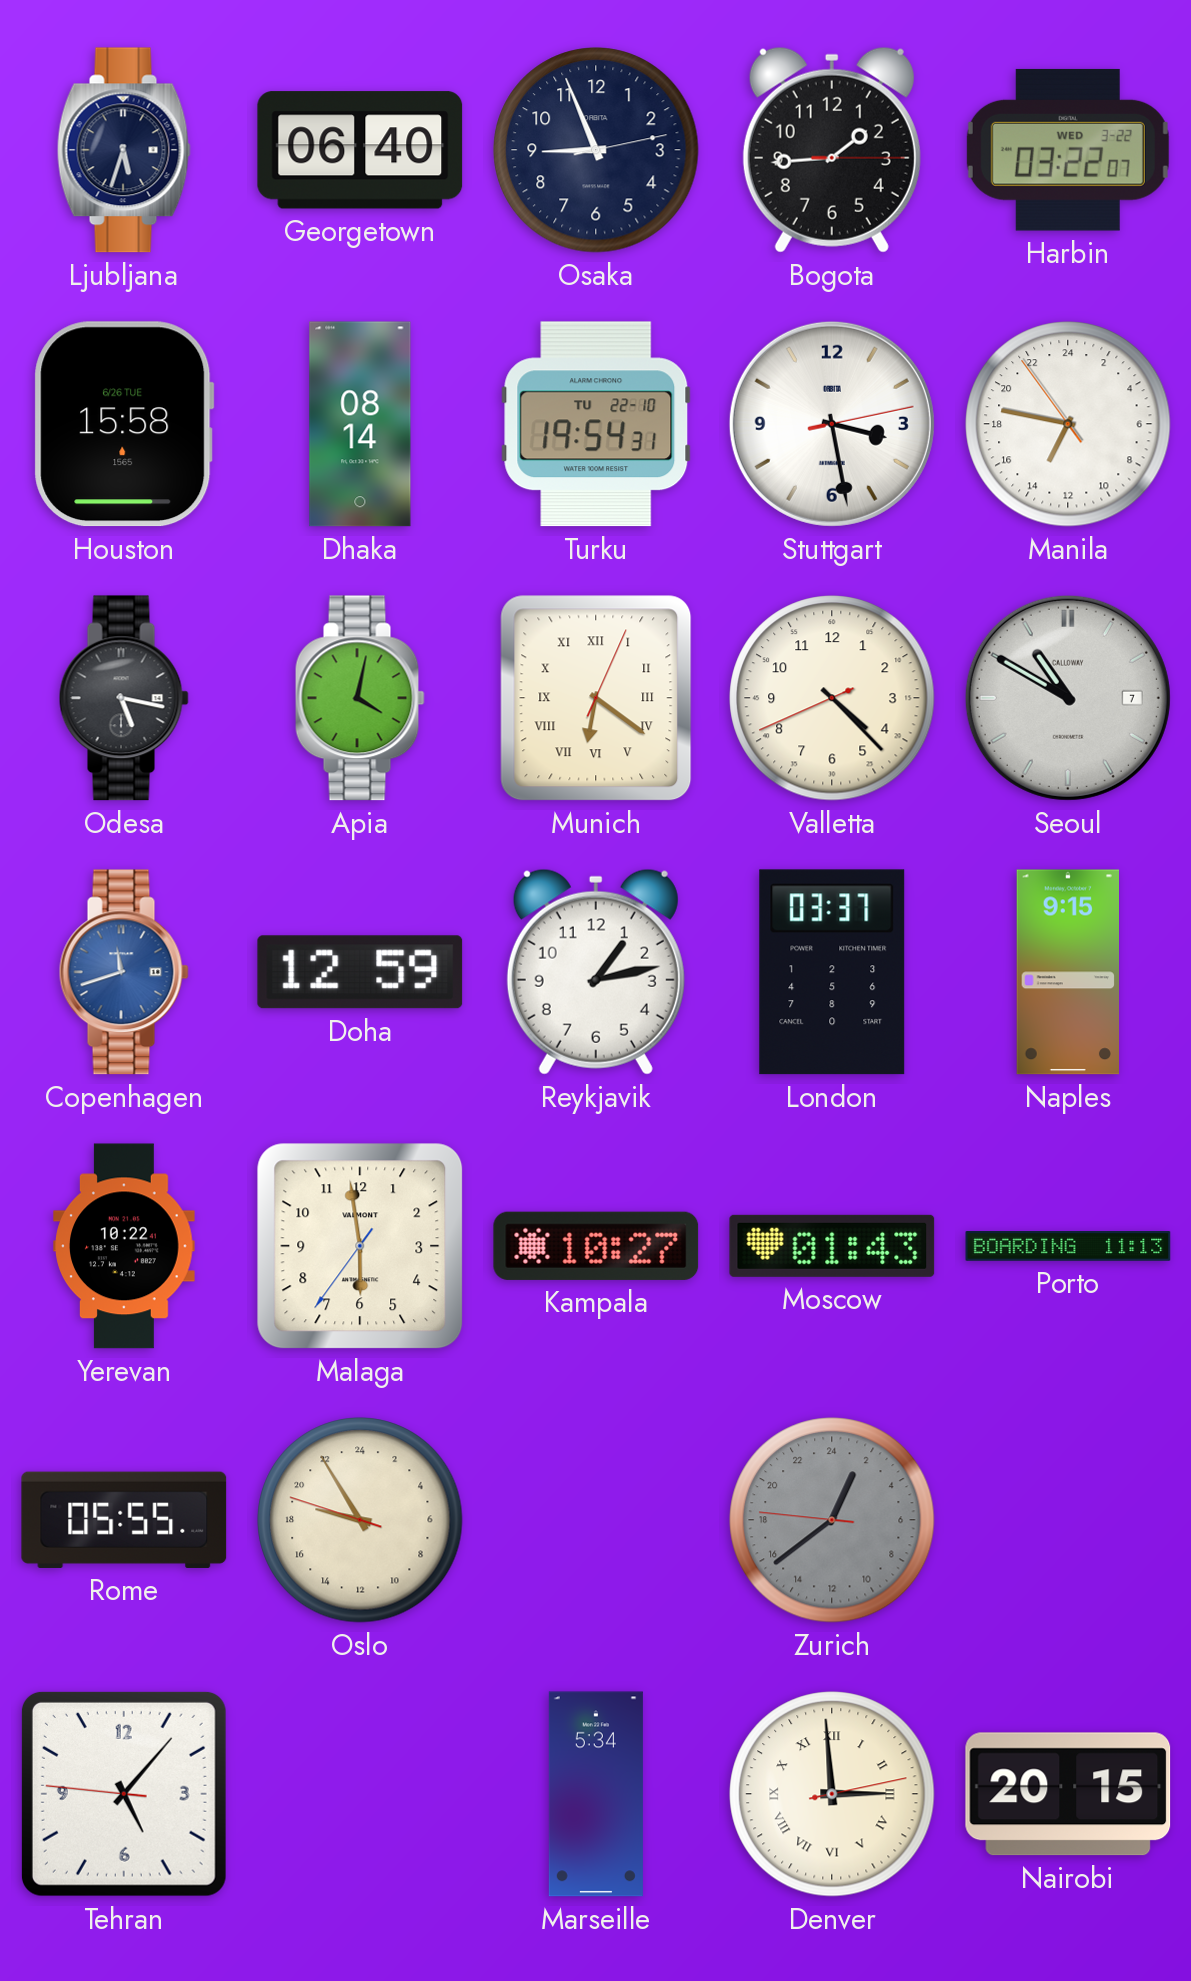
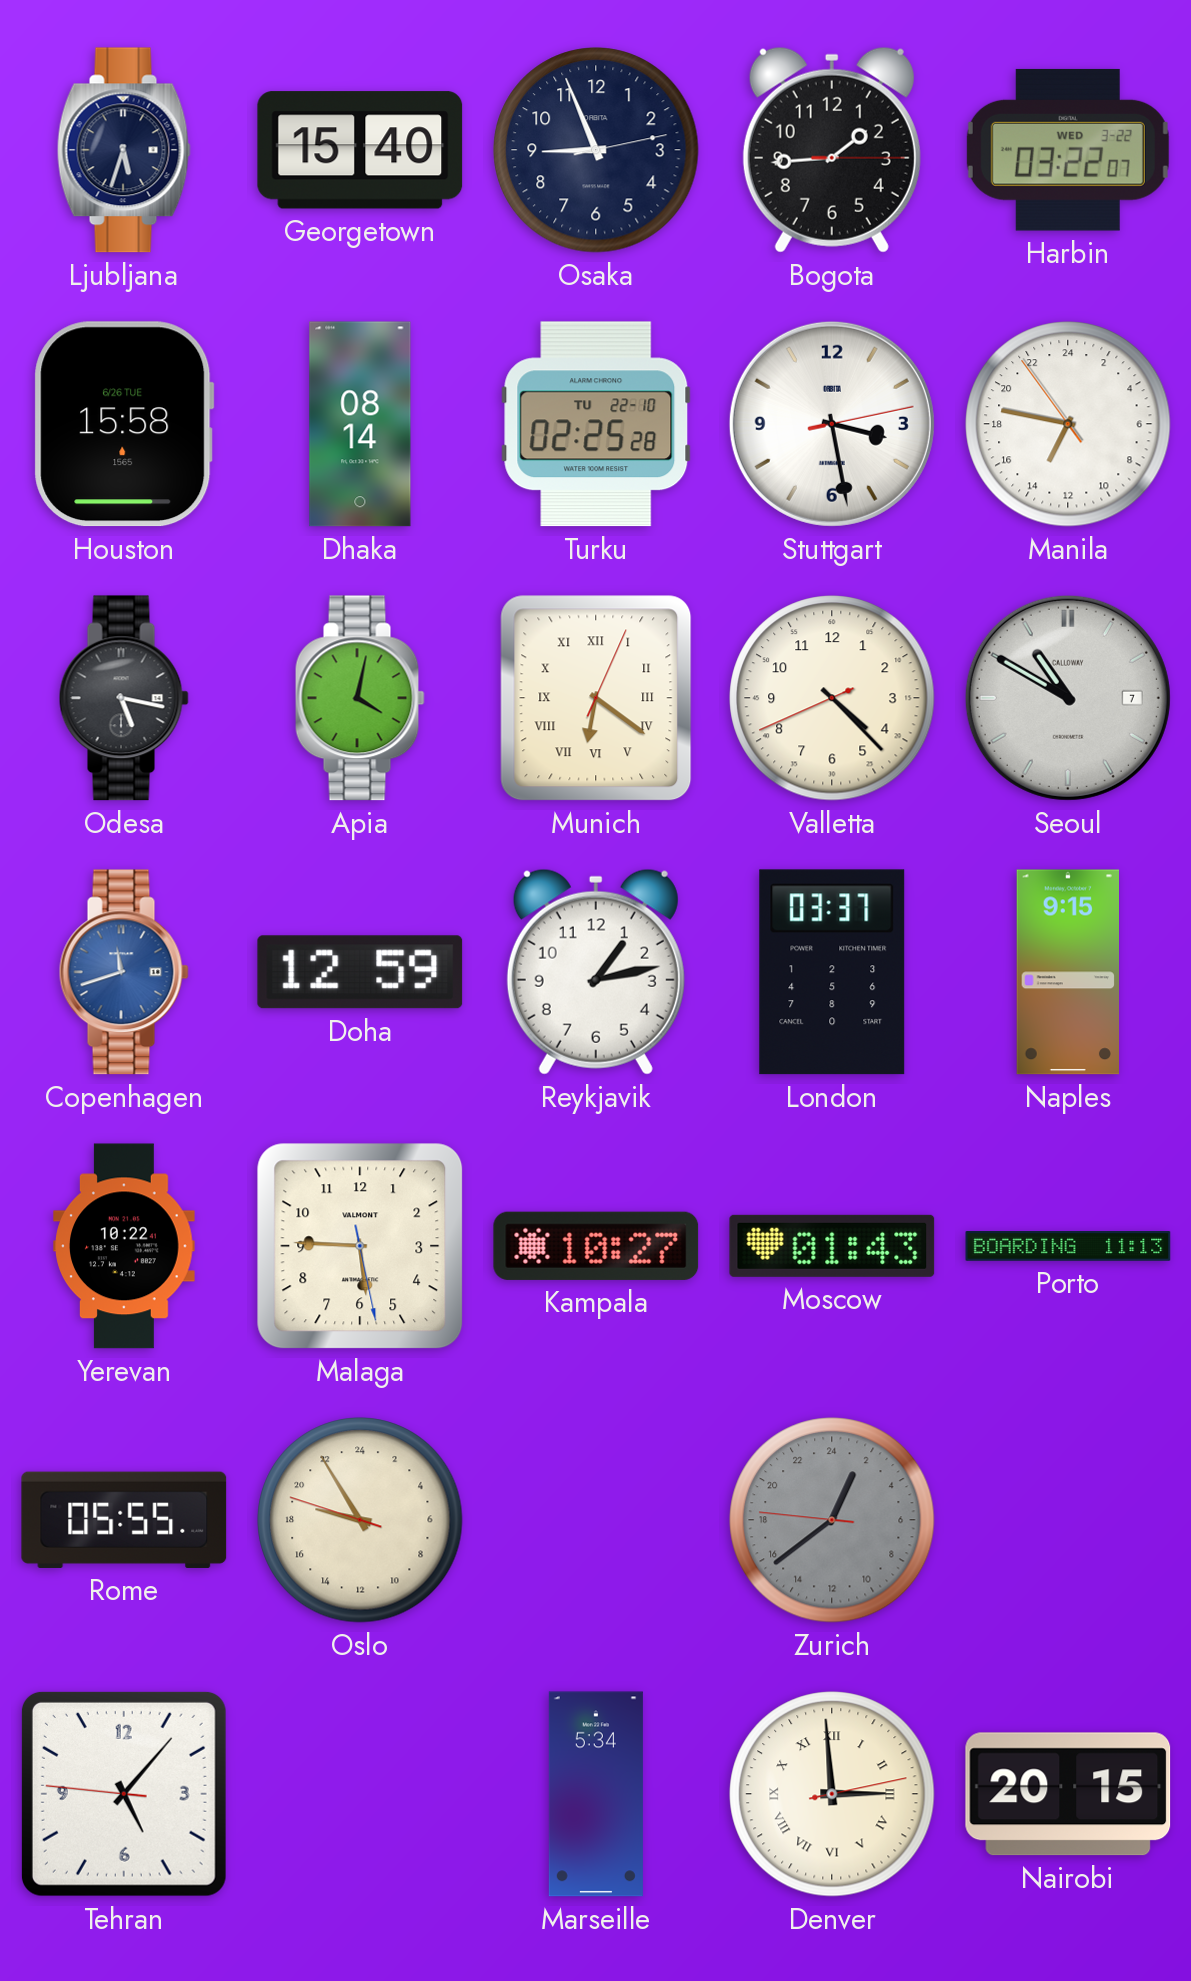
Georgetown: 06:40 -> 15:40
Turku: 19:54 -> 02:25
Malaga: 5:58 -> 5:45
